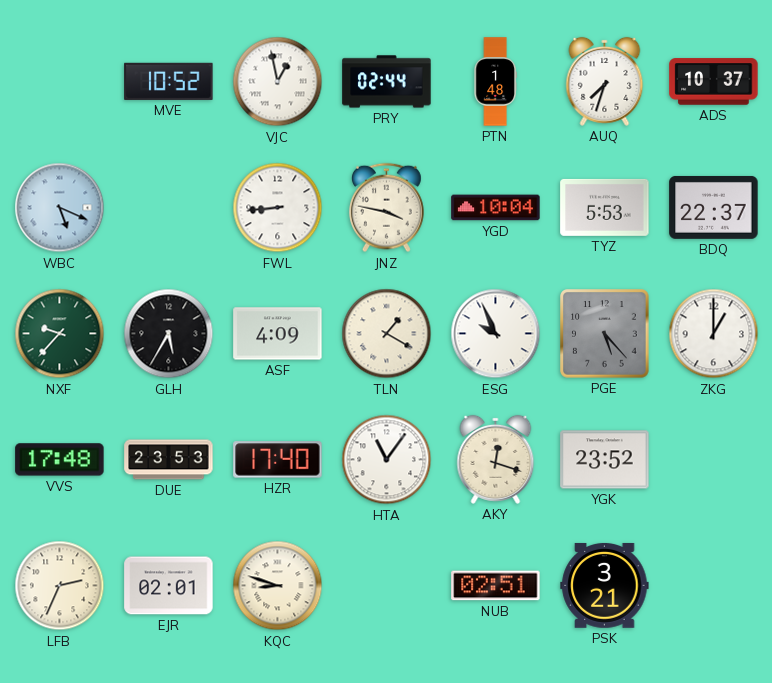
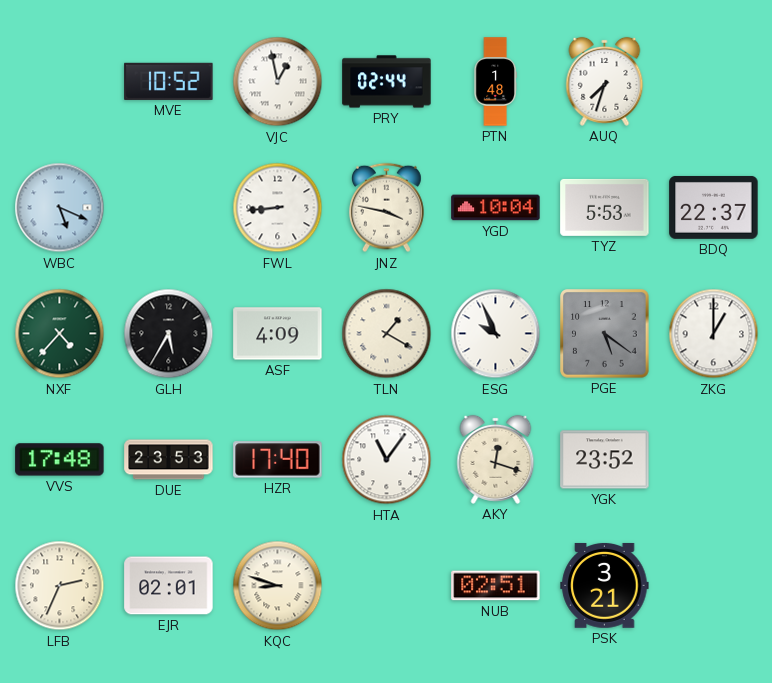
ADS: 10:37 -> none
NXF: 9:37 -> 4:37
PGE: 5:23 -> 5:21
